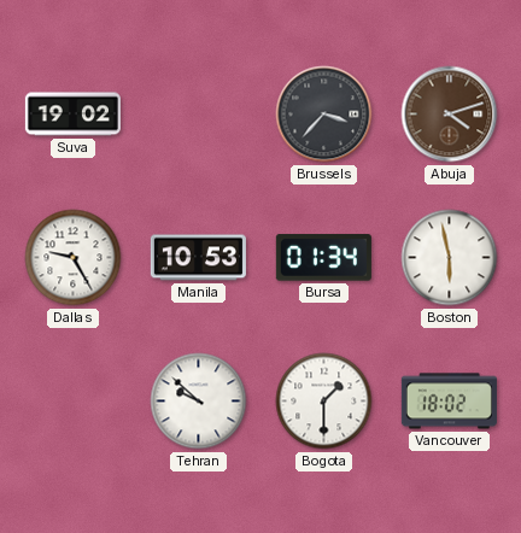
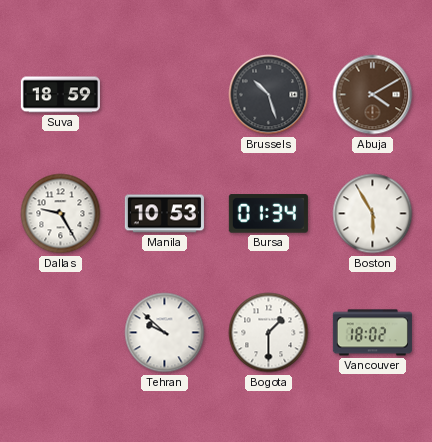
Suva: 19:02 -> 18:59
Brussels: 3:37 -> 10:27
Abuja: 4:12 -> 4:10
Boston: 5:58 -> 5:55
